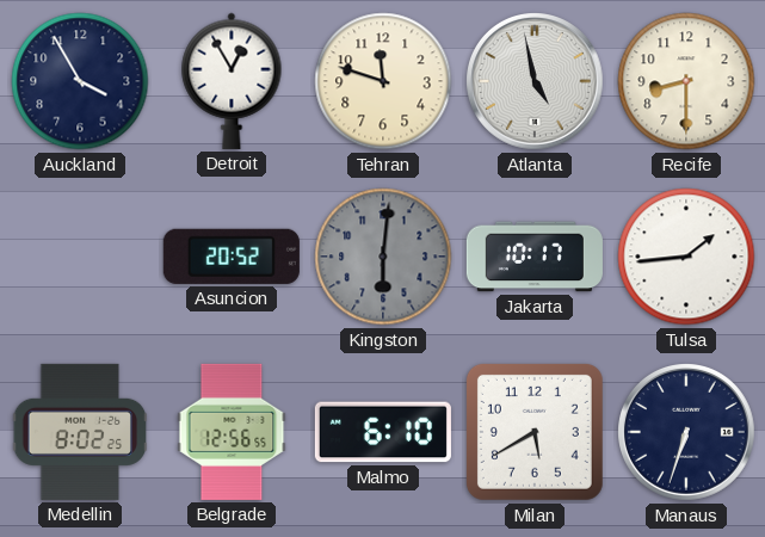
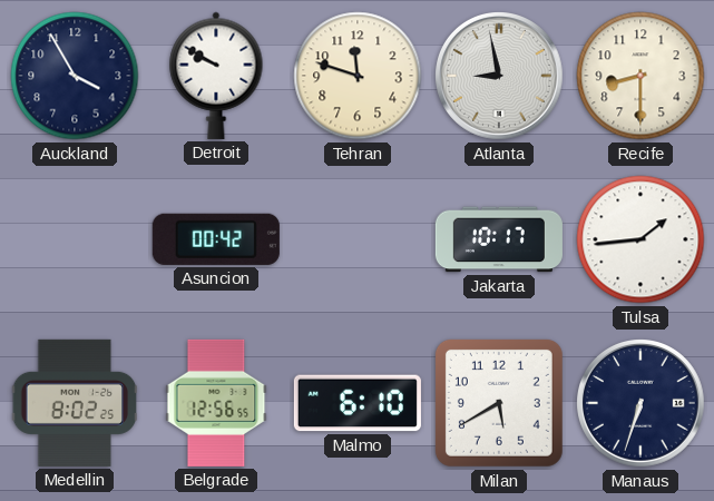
Detroit: 12:55 -> 9:50
Atlanta: 4:58 -> 8:58
Asuncion: 20:52 -> 00:42
Kingston: 6:01 -> none
